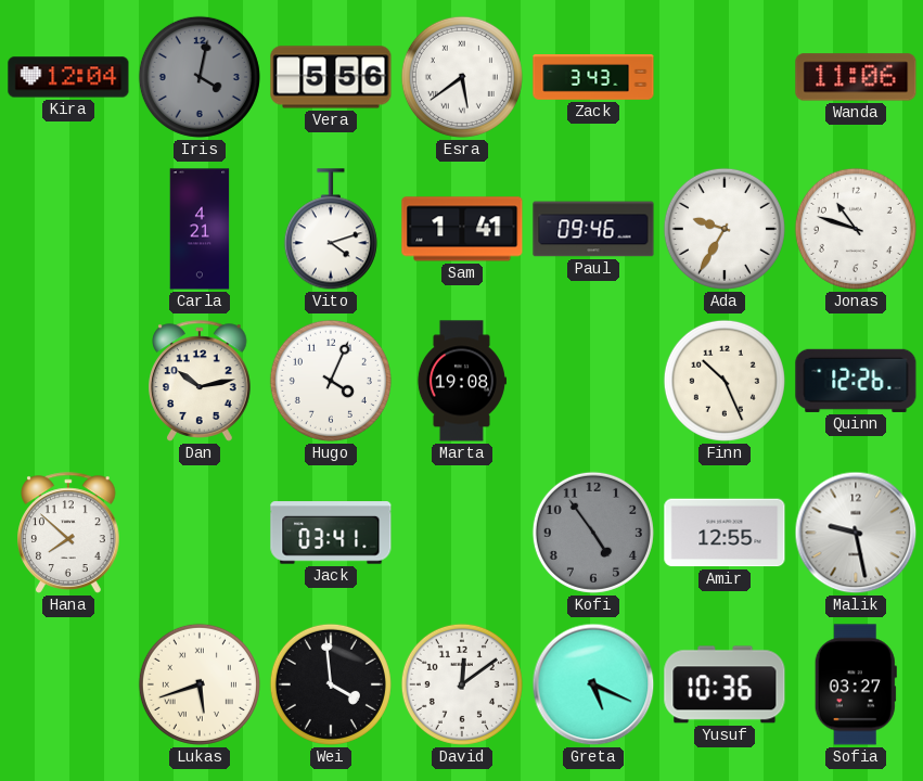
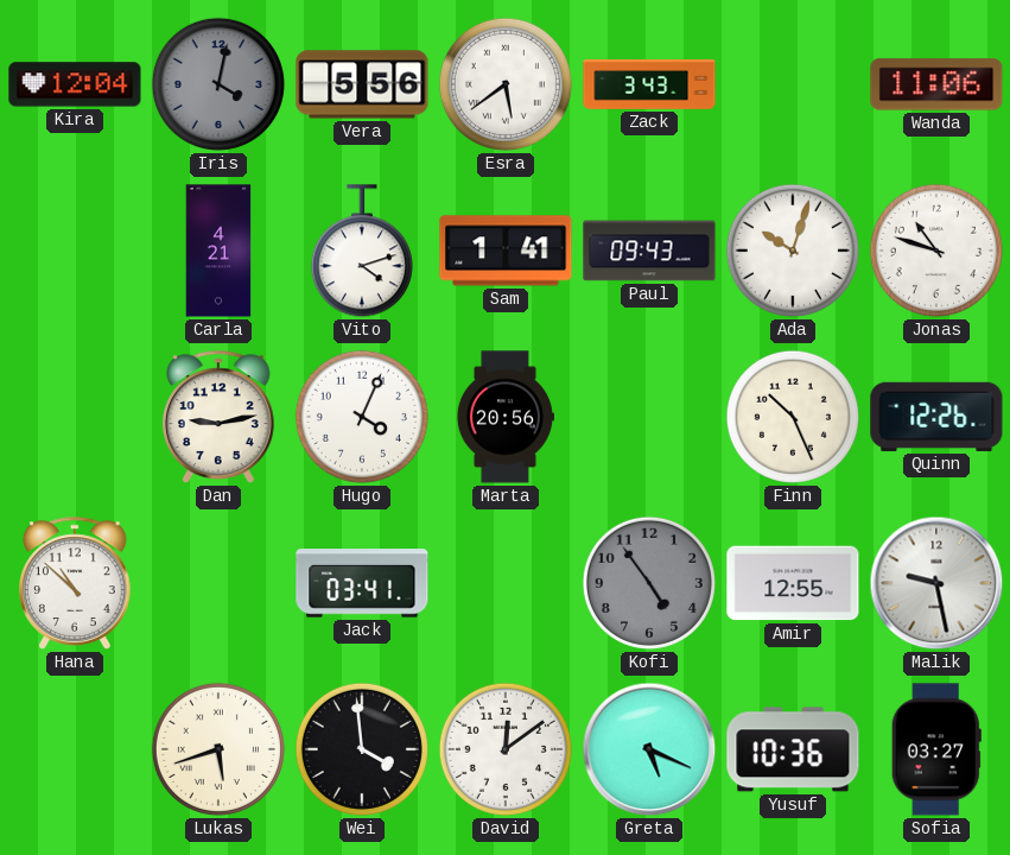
Paul: 09:46 -> 09:43
Ada: 9:35 -> 10:03
Dan: 10:13 -> 9:13
Marta: 19:08 -> 20:56
Hana: 7:52 -> 10:52
